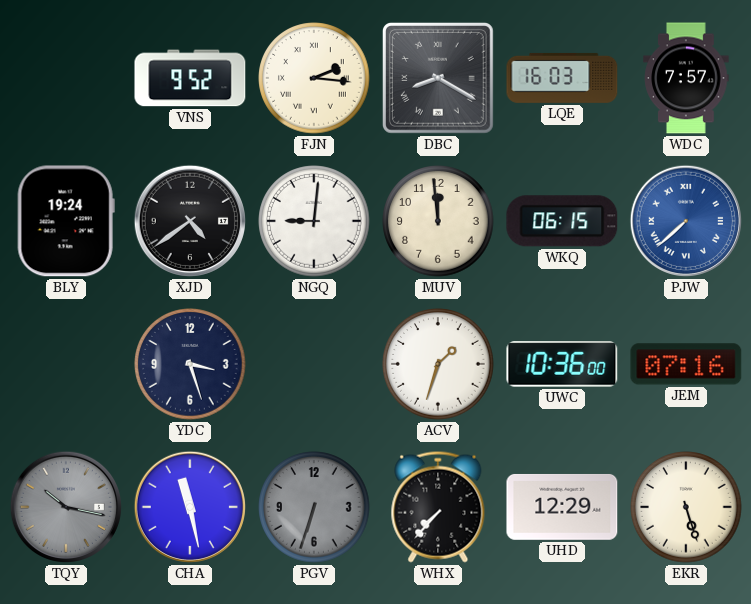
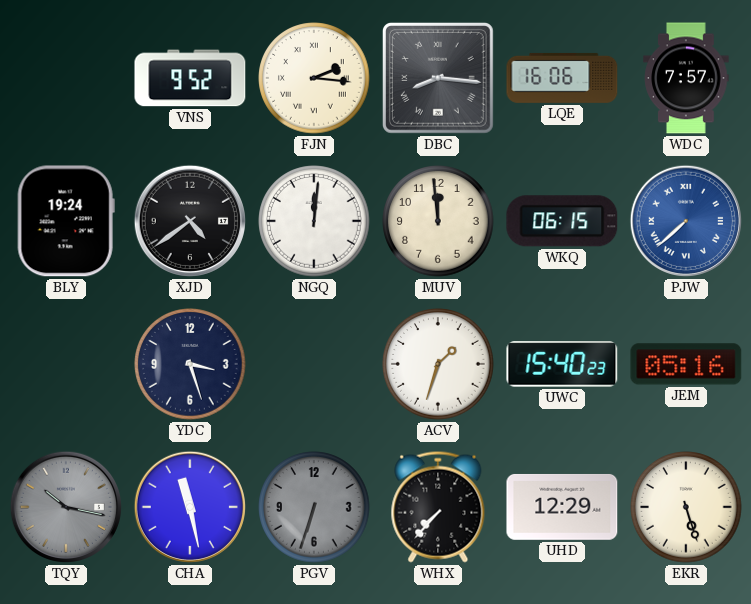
DBC: 8:20 -> 8:16
LQE: 16:03 -> 16:06
NGQ: 9:01 -> 12:01
UWC: 10:36 -> 15:40
JEM: 07:16 -> 05:16
